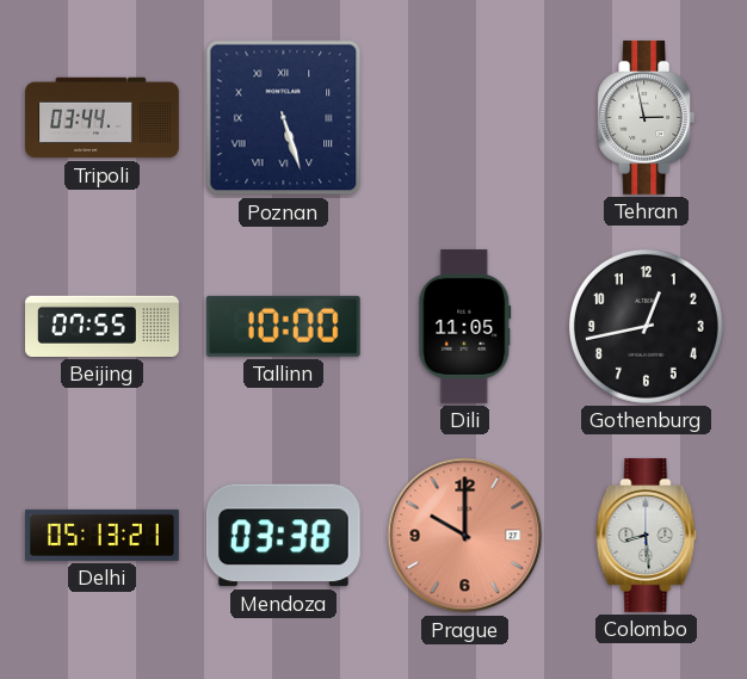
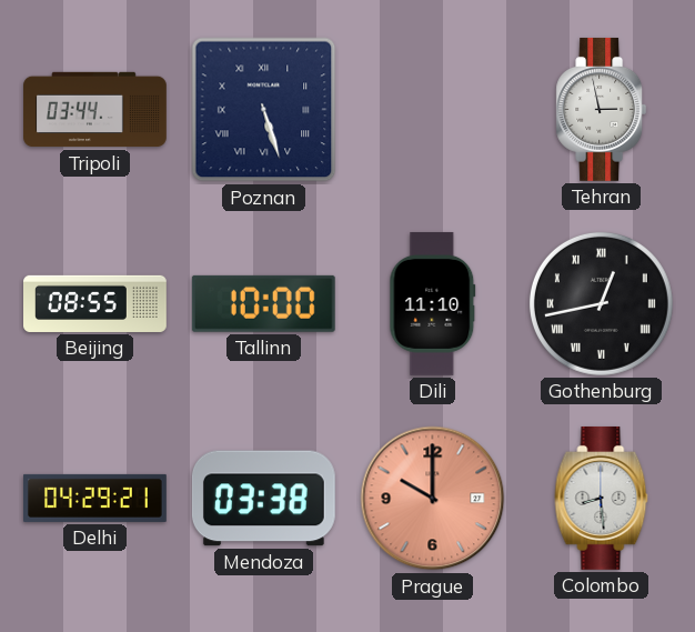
Beijing: 07:55 -> 08:55
Dili: 11:05 -> 11:10
Gothenburg numerals: Arabic -> Roman
Delhi: 05:13 -> 04:29
